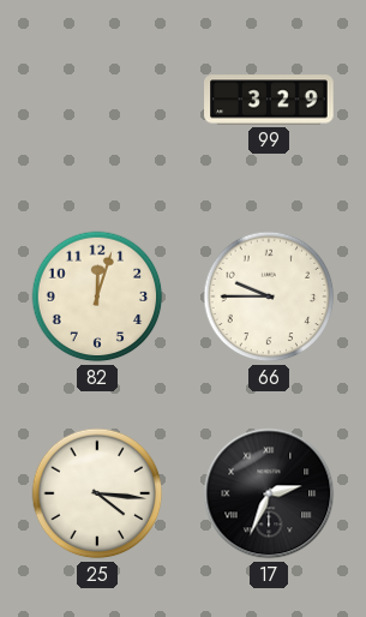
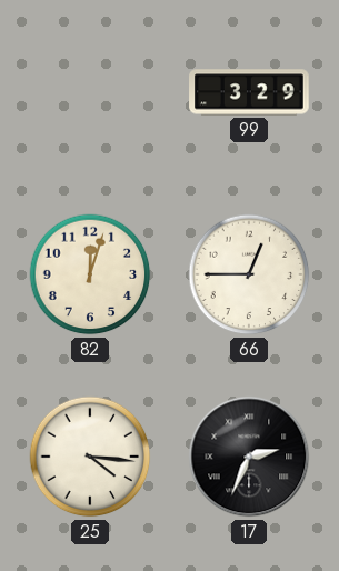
66: 9:45 -> 12:45
